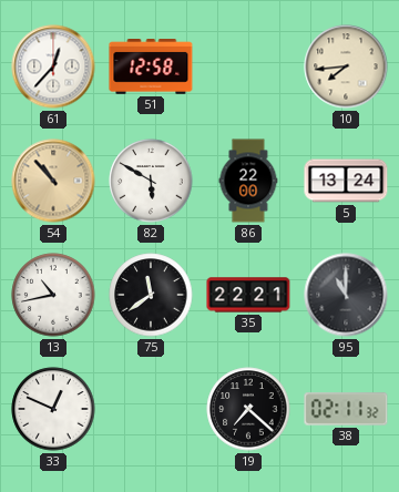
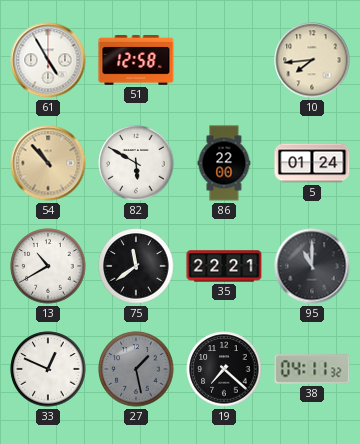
61: 12:37 -> 4:55
5: 13:24 -> 01:24
13: 10:43 -> 10:40
27: none -> 1:28
38: 02:11 -> 04:11
